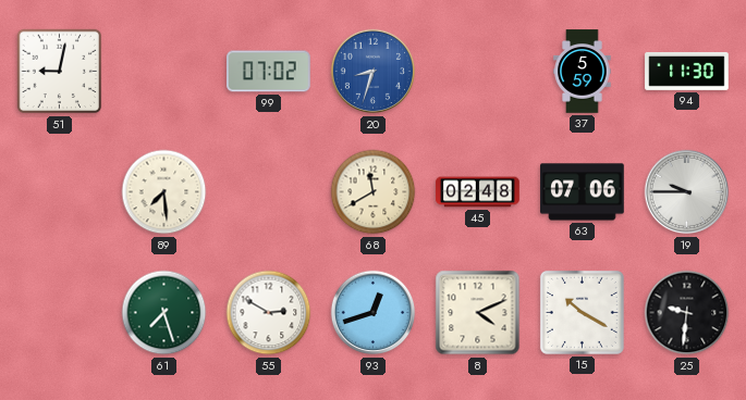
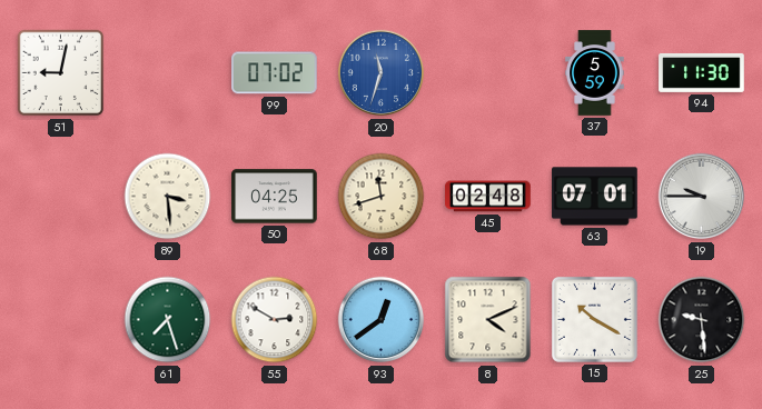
20: 8:33 -> 11:33
89: 7:29 -> 3:29
50: none -> 04:25
68: 11:40 -> 11:42
63: 07:06 -> 07:01
93: 12:42 -> 12:39
25: 9:31 -> 9:29
